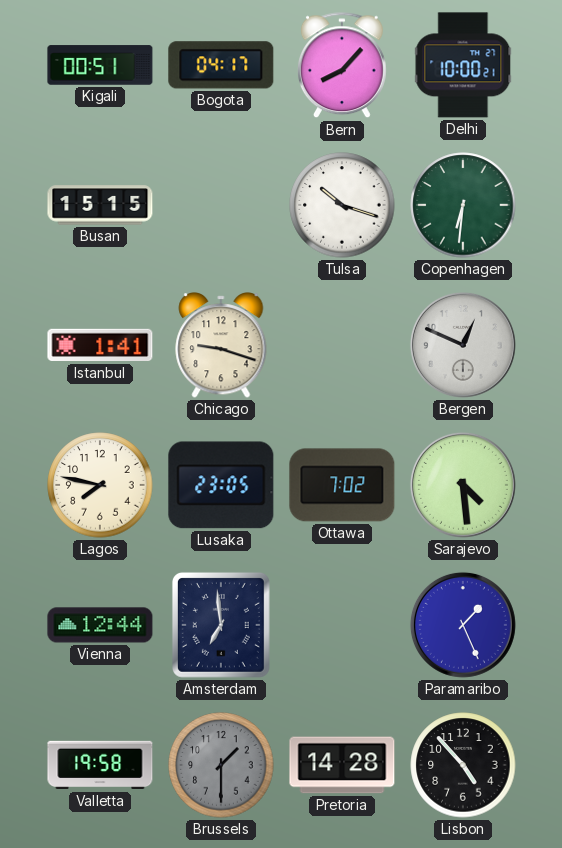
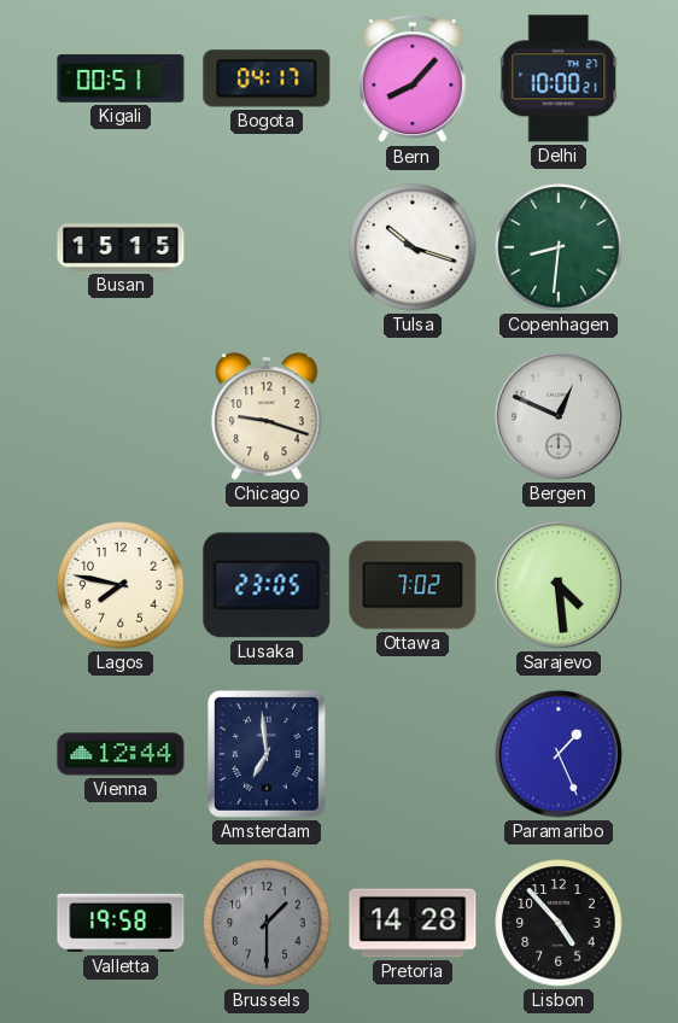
Copenhagen: 6:31 -> 8:31
Istanbul: 1:41 -> none
